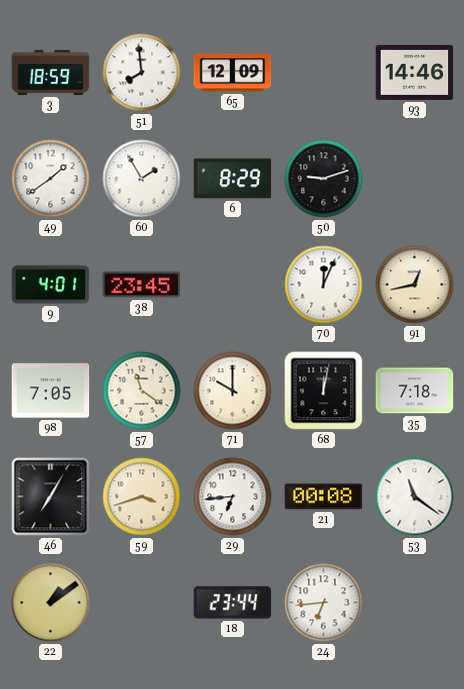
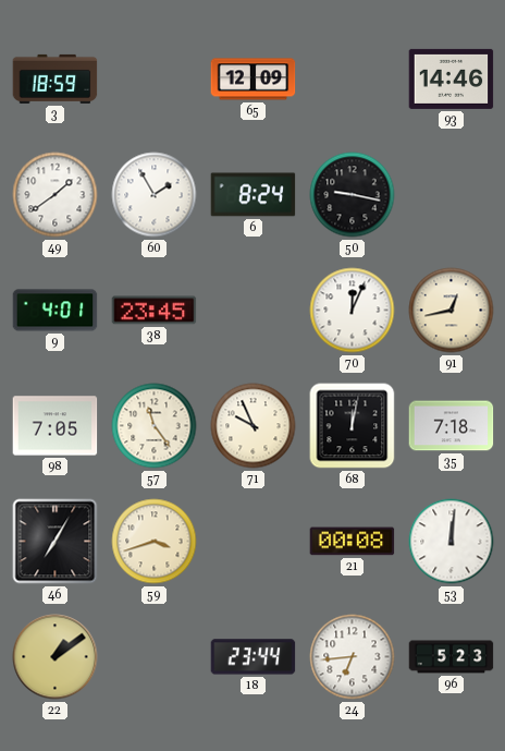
51: 7:59 -> none
6: 8:29 -> 8:24
50: 9:12 -> 9:17
57: 11:21 -> 11:24
71: 10:00 -> 9:56
29: 6:44 -> none
53: 11:21 -> 12:01
96: none -> 5:23
